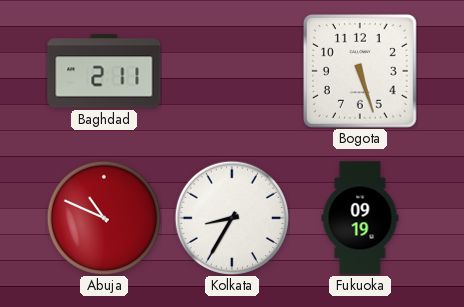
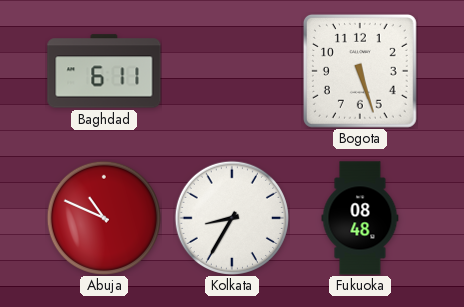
Baghdad: 2:11 -> 6:11
Fukuoka: 09:19 -> 08:48
